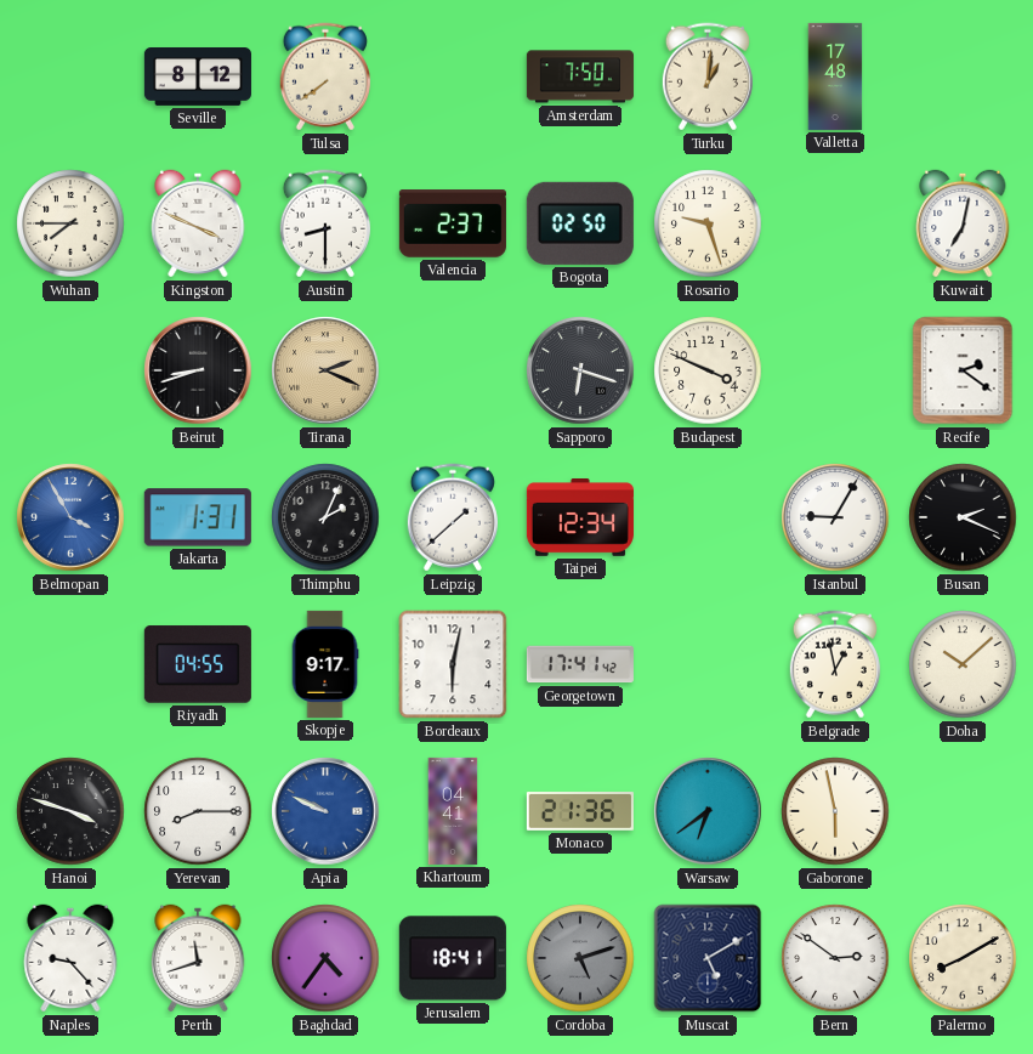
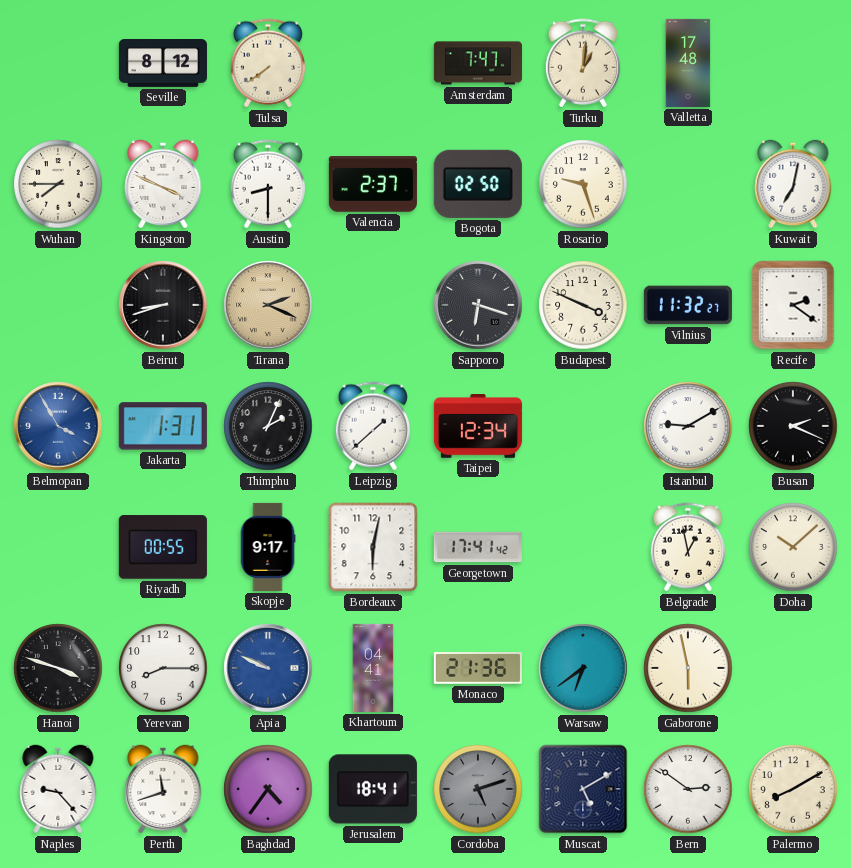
Amsterdam: 7:50 -> 7:47
Vilnius: none -> 11:32
Istanbul: 9:05 -> 9:10
Riyadh: 04:55 -> 00:55
